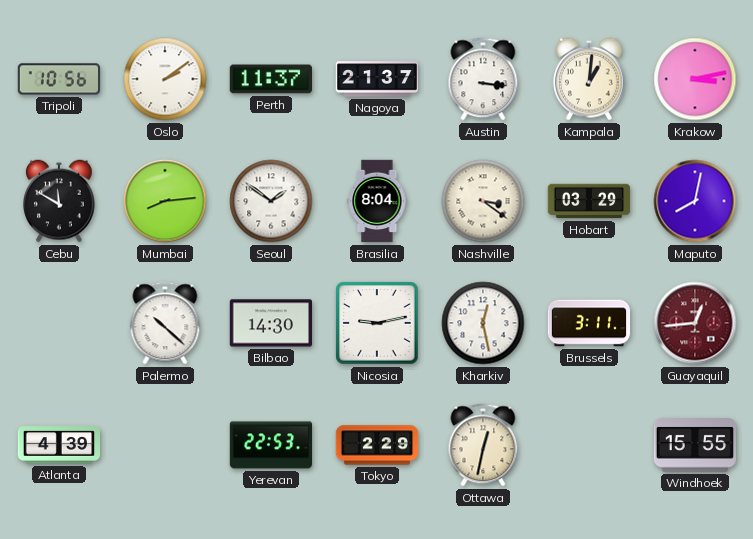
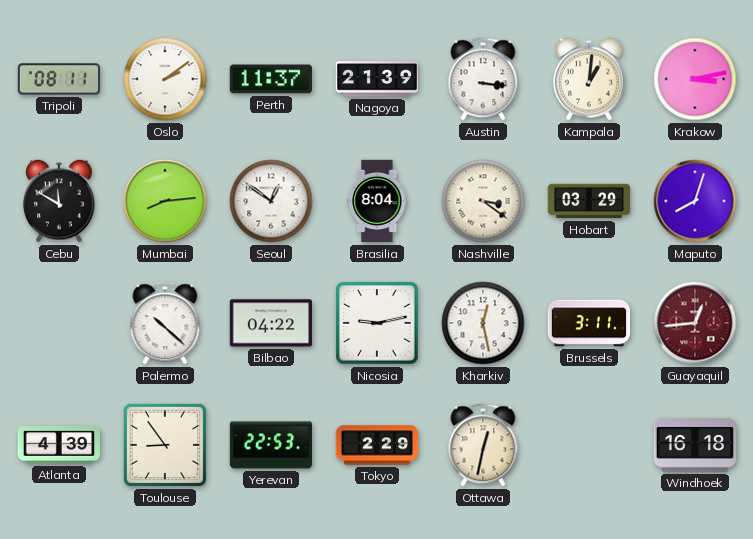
Tripoli: 10:56 -> 08:11
Nagoya: 21:37 -> 21:39
Seoul: 1:51 -> 12:51
Maputo: 8:02 -> 8:03
Bilbao: 14:30 -> 04:22
Toulouse: none -> 8:54
Windhoek: 15:55 -> 16:18
